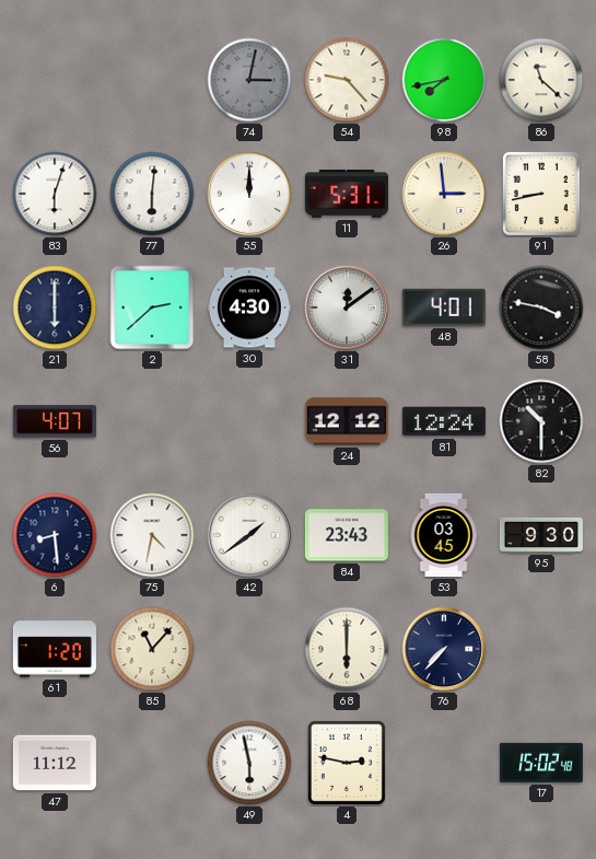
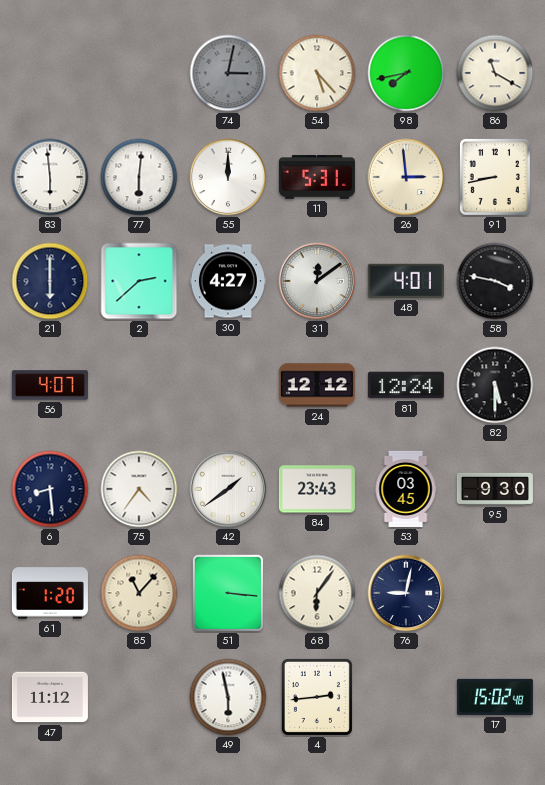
54: 9:23 -> 5:23
86: 11:22 -> 11:20
83: 6:03 -> 5:59
30: 4:30 -> 4:27
82: 10:30 -> 5:30
75: 4:32 -> 4:36
51: none -> 3:16
68: 6:00 -> 6:06
76: 7:37 -> 9:02
4: 2:47 -> 2:44
